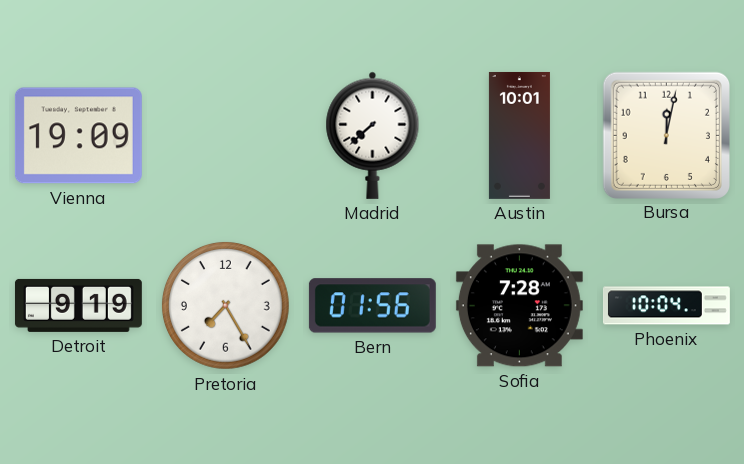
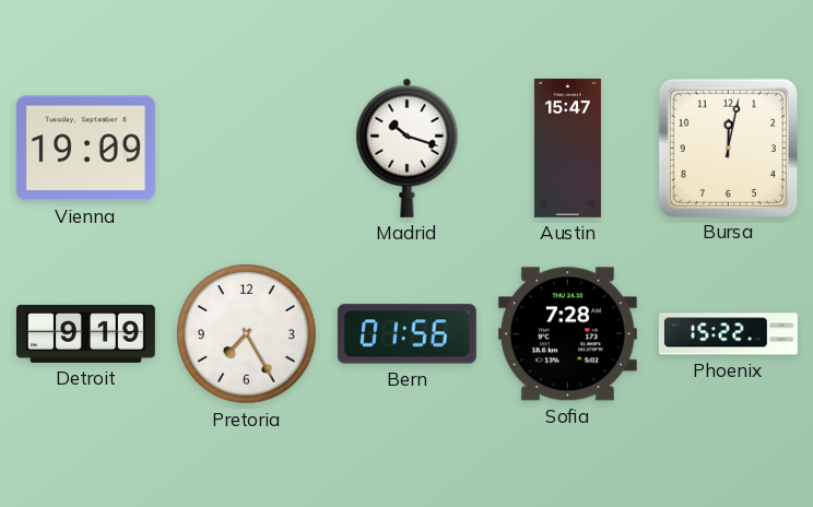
Madrid: 7:38 -> 10:18
Austin: 10:01 -> 15:47
Phoenix: 10:04 -> 15:22
